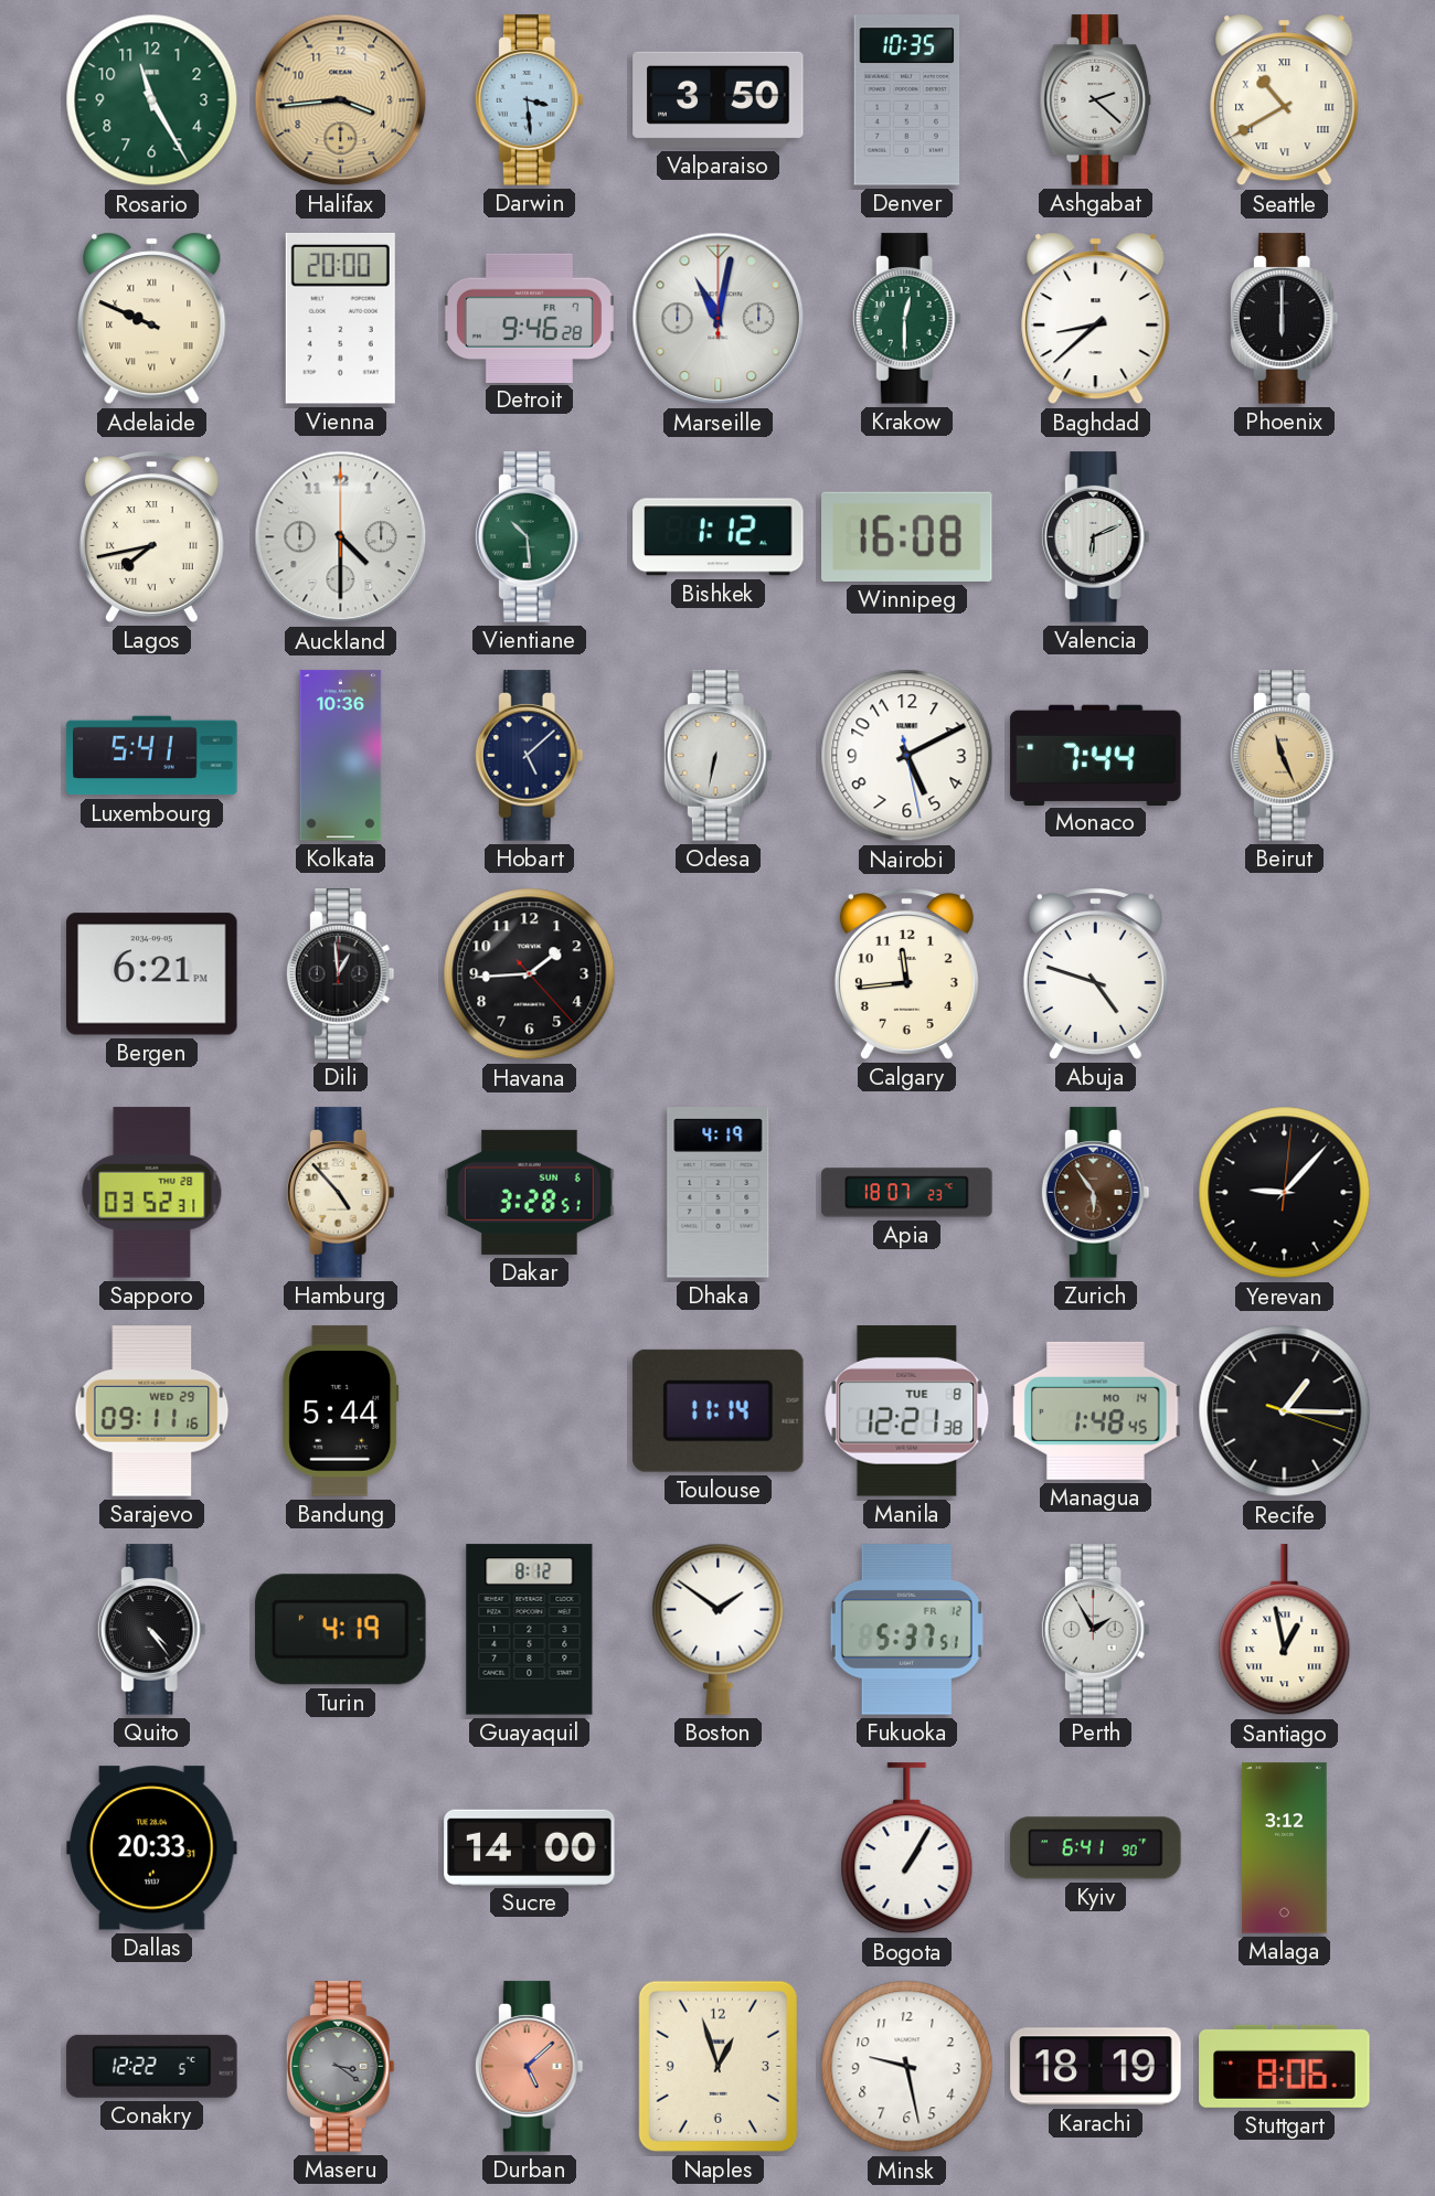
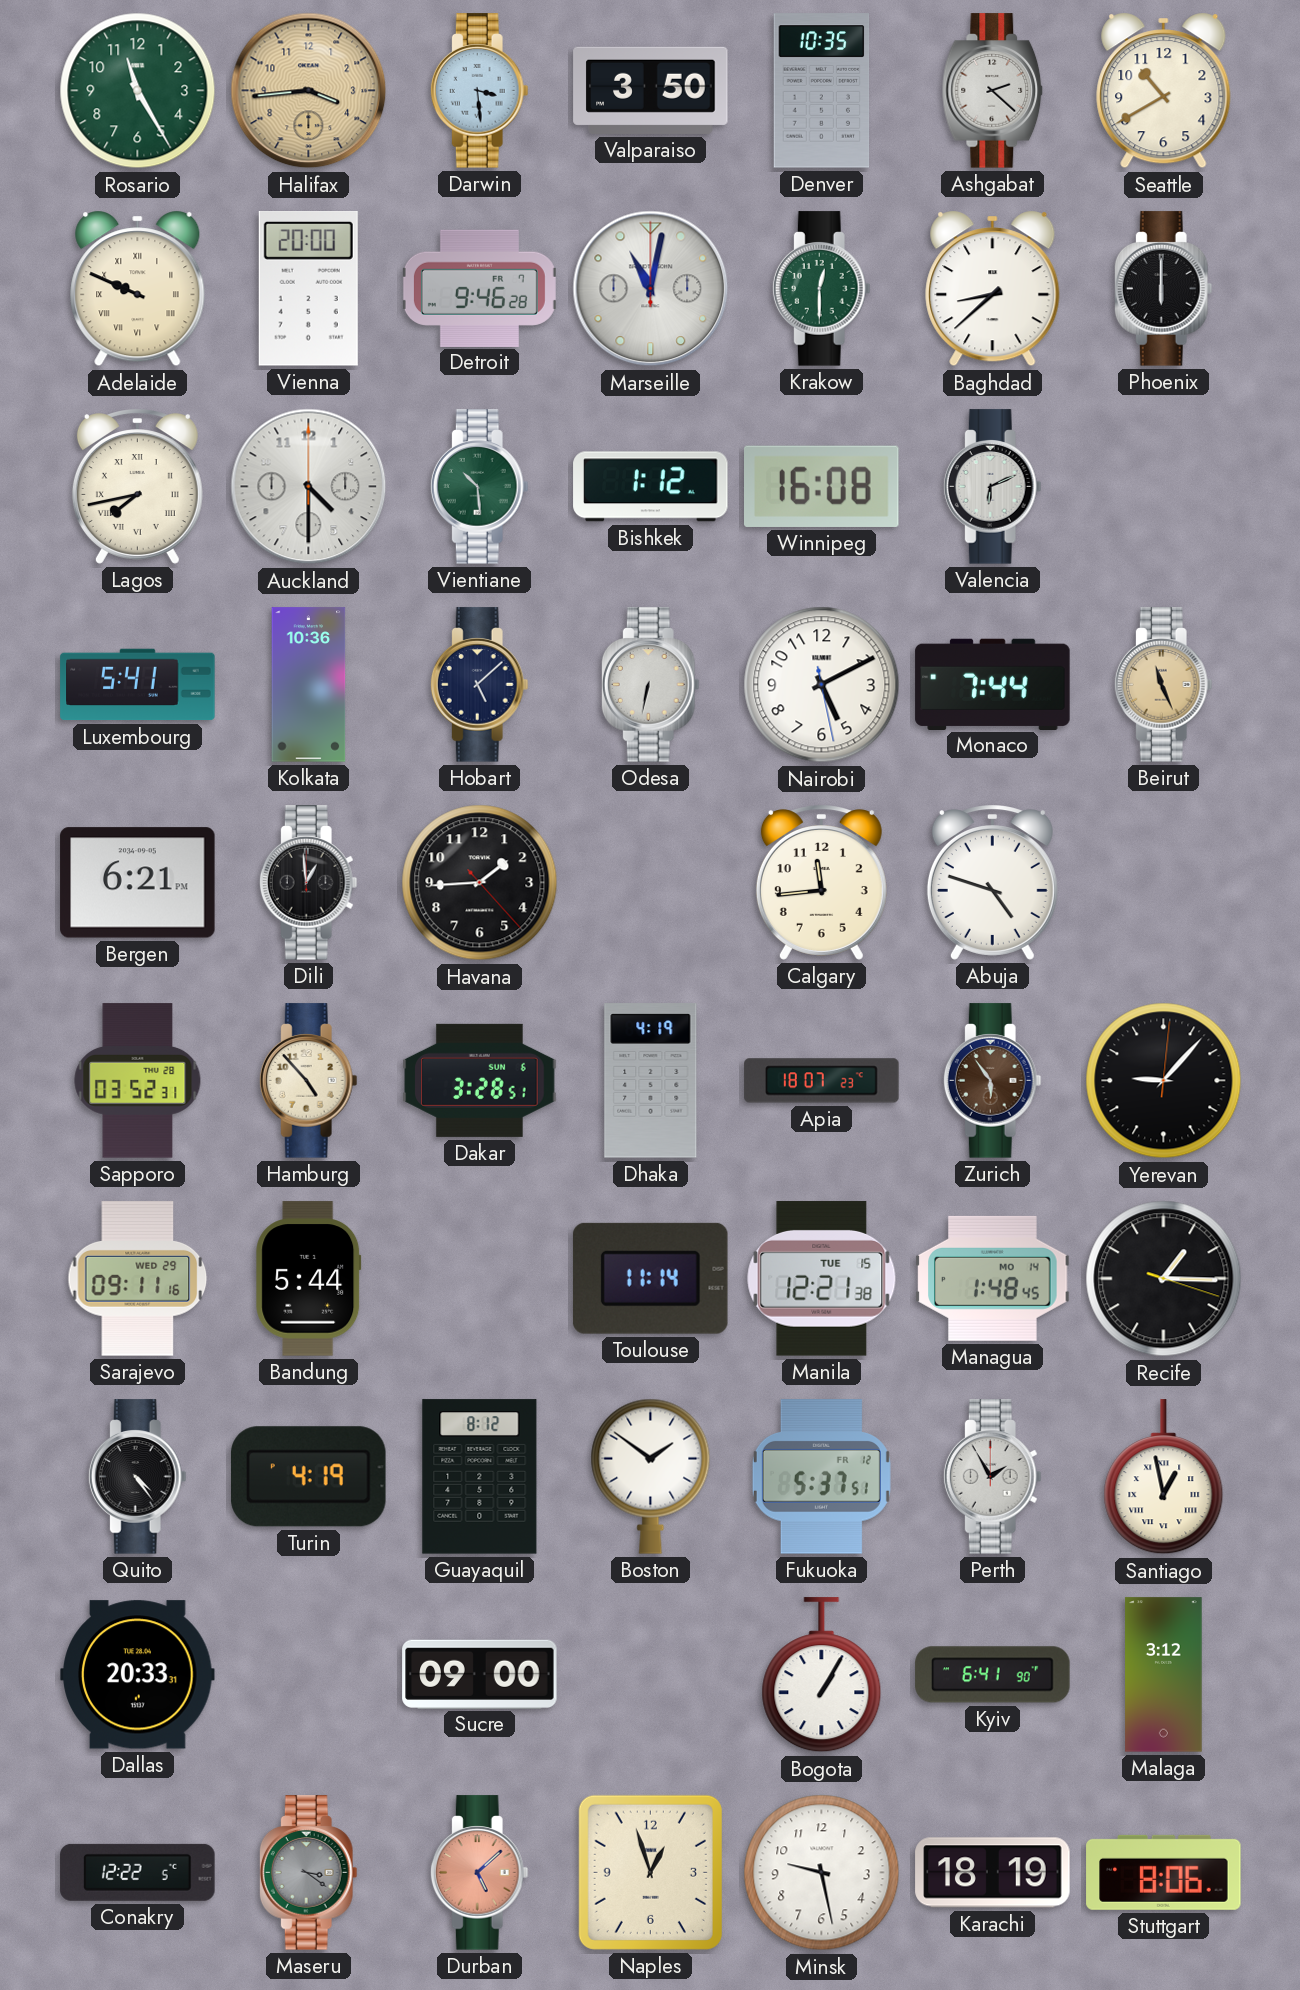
Seattle numerals: Roman -> Arabic
Manila date: TUE 8 -> TUE 15
Sucre: 14:00 -> 09:00
